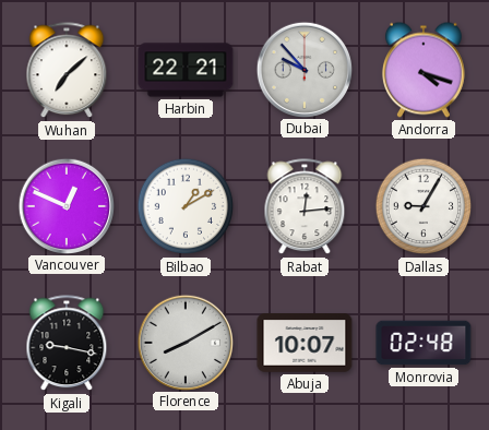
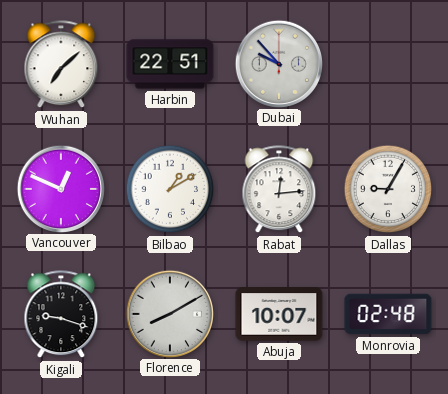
Harbin: 22:21 -> 22:51
Andorra: 4:18 -> none
Kigali: 9:17 -> 9:18
